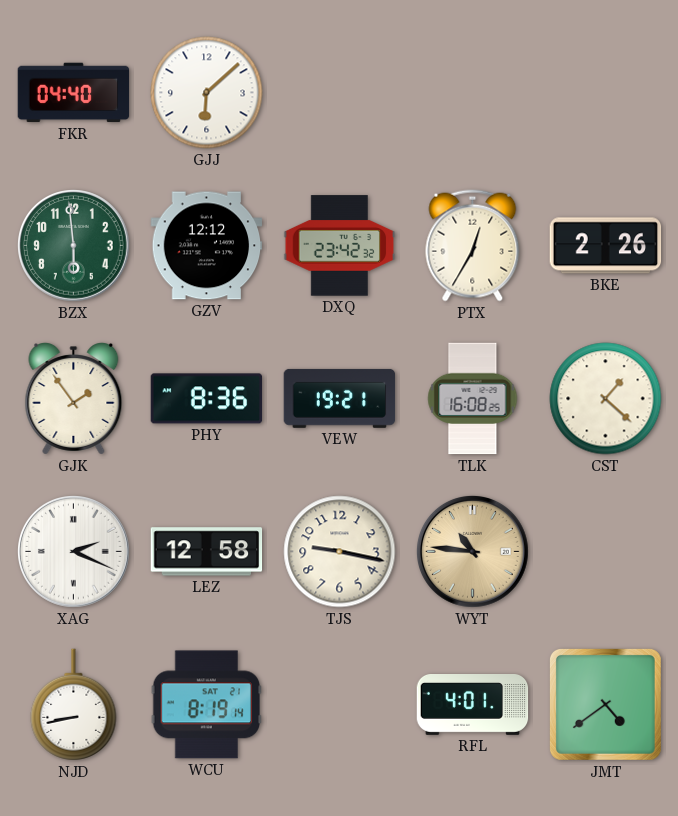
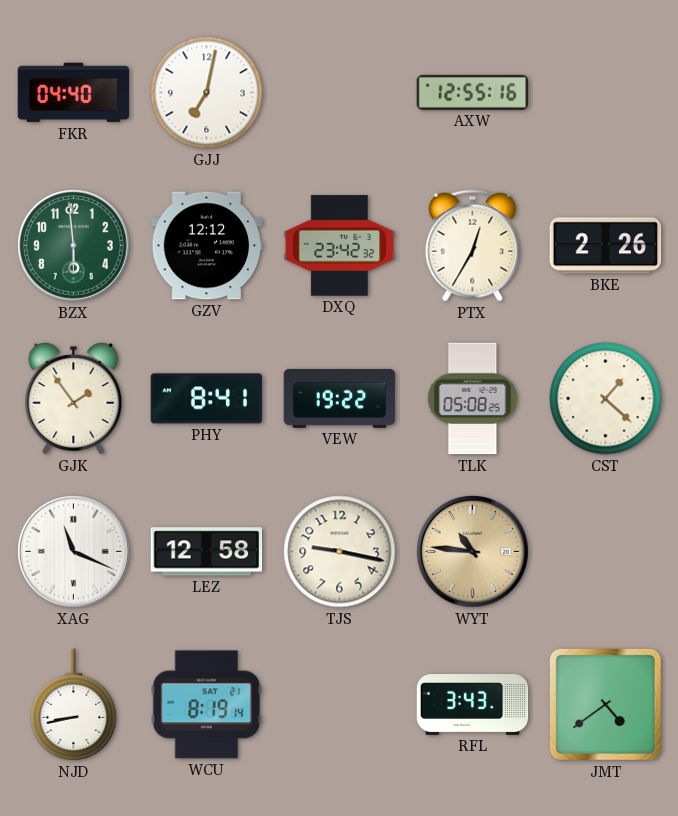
GJJ: 6:08 -> 7:02
AXW: none -> 12:55
PHY: 8:36 -> 8:41
VEW: 19:21 -> 19:22
TLK: 16:08 -> 05:08
XAG: 2:19 -> 11:19
RFL: 4:01 -> 3:43
